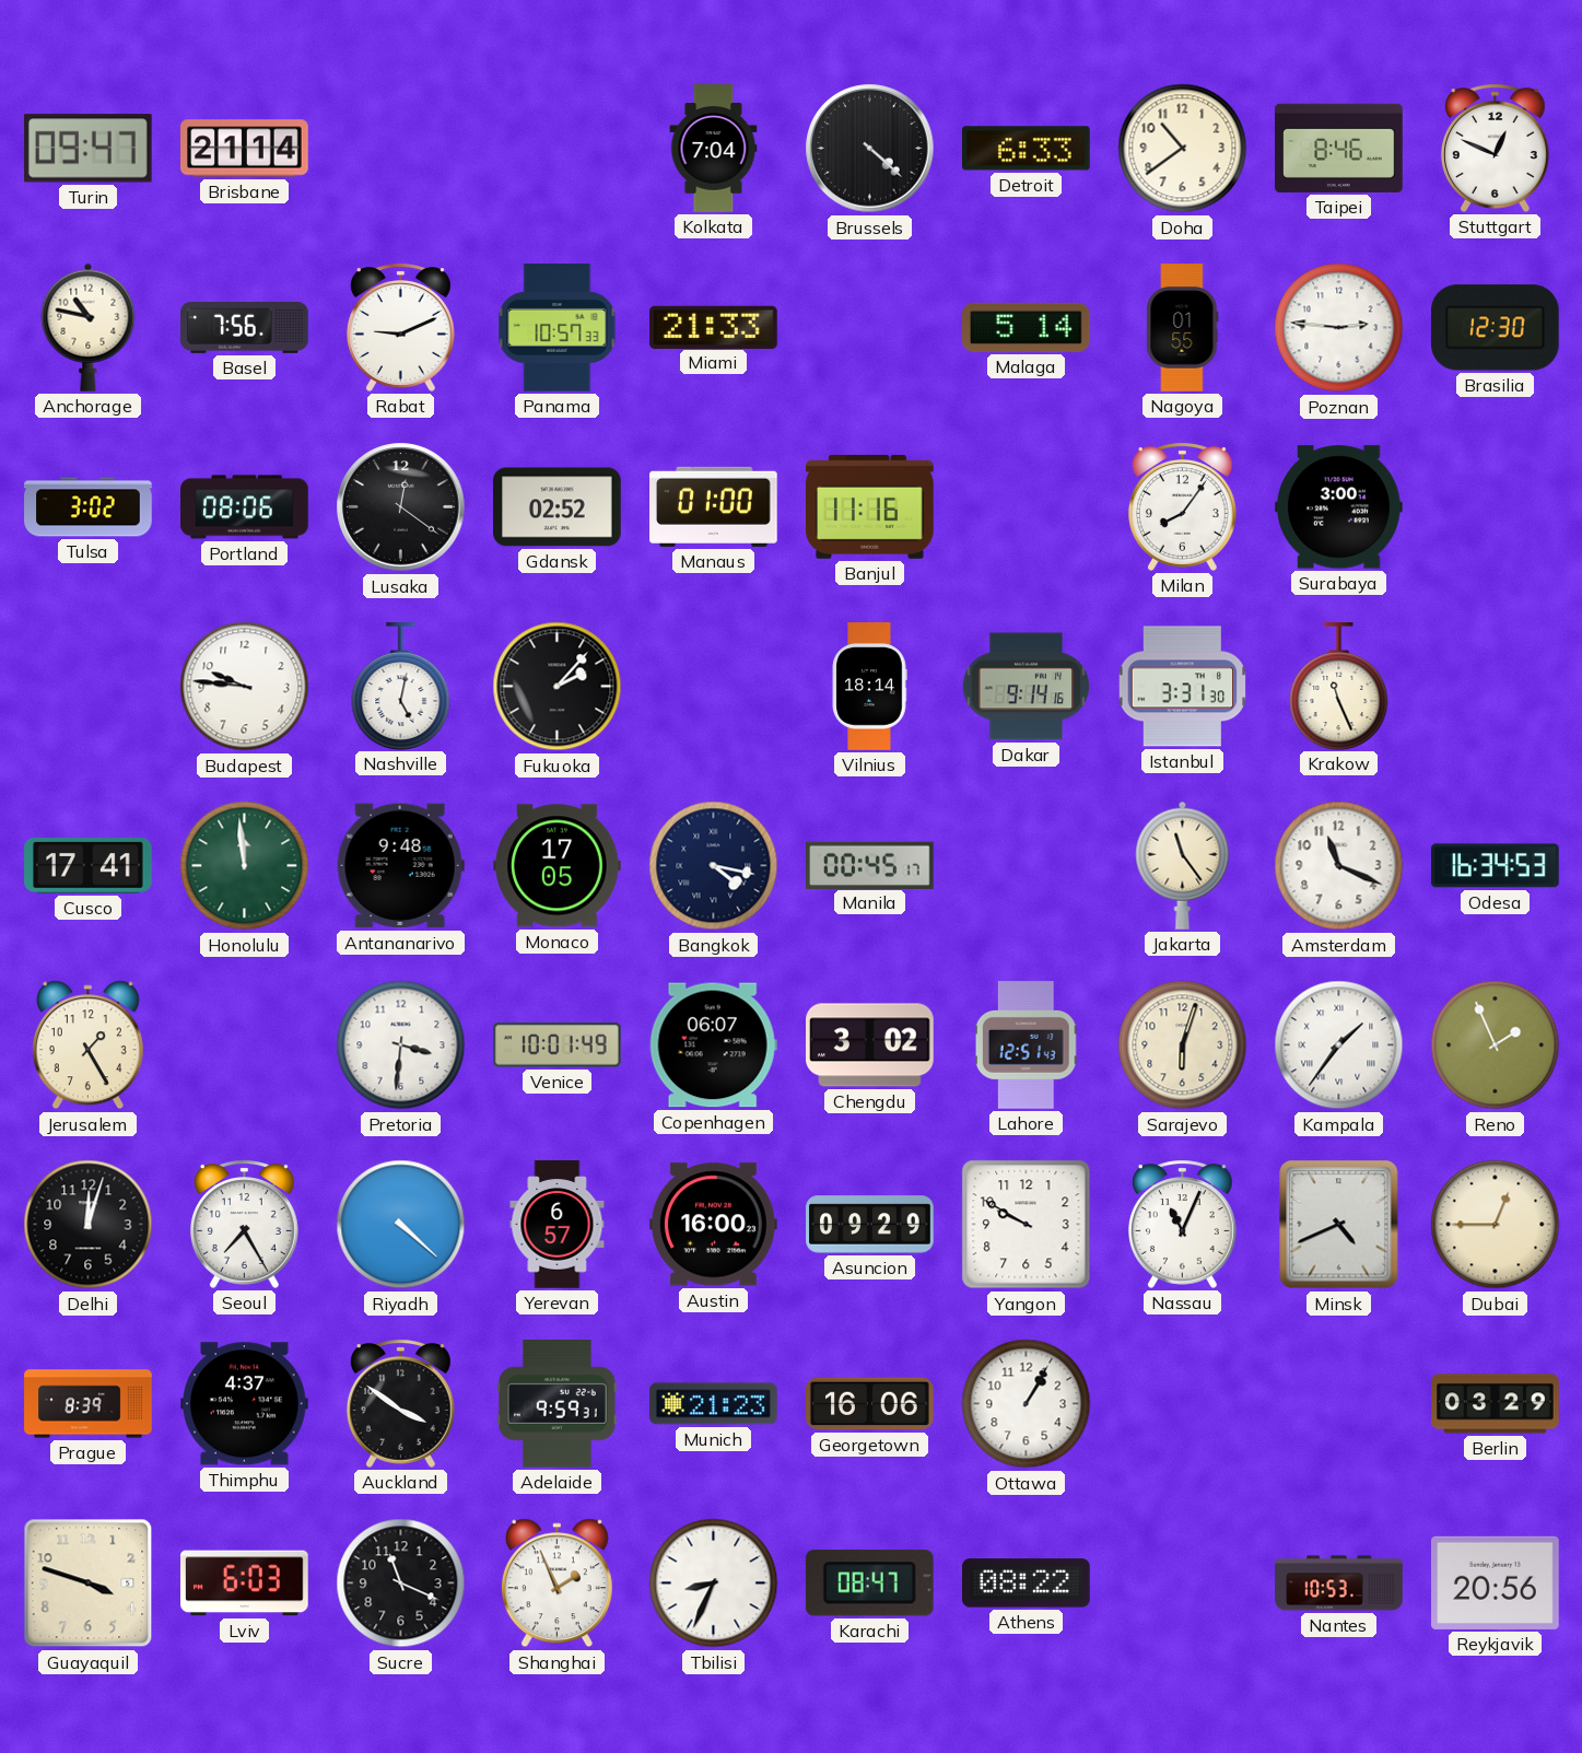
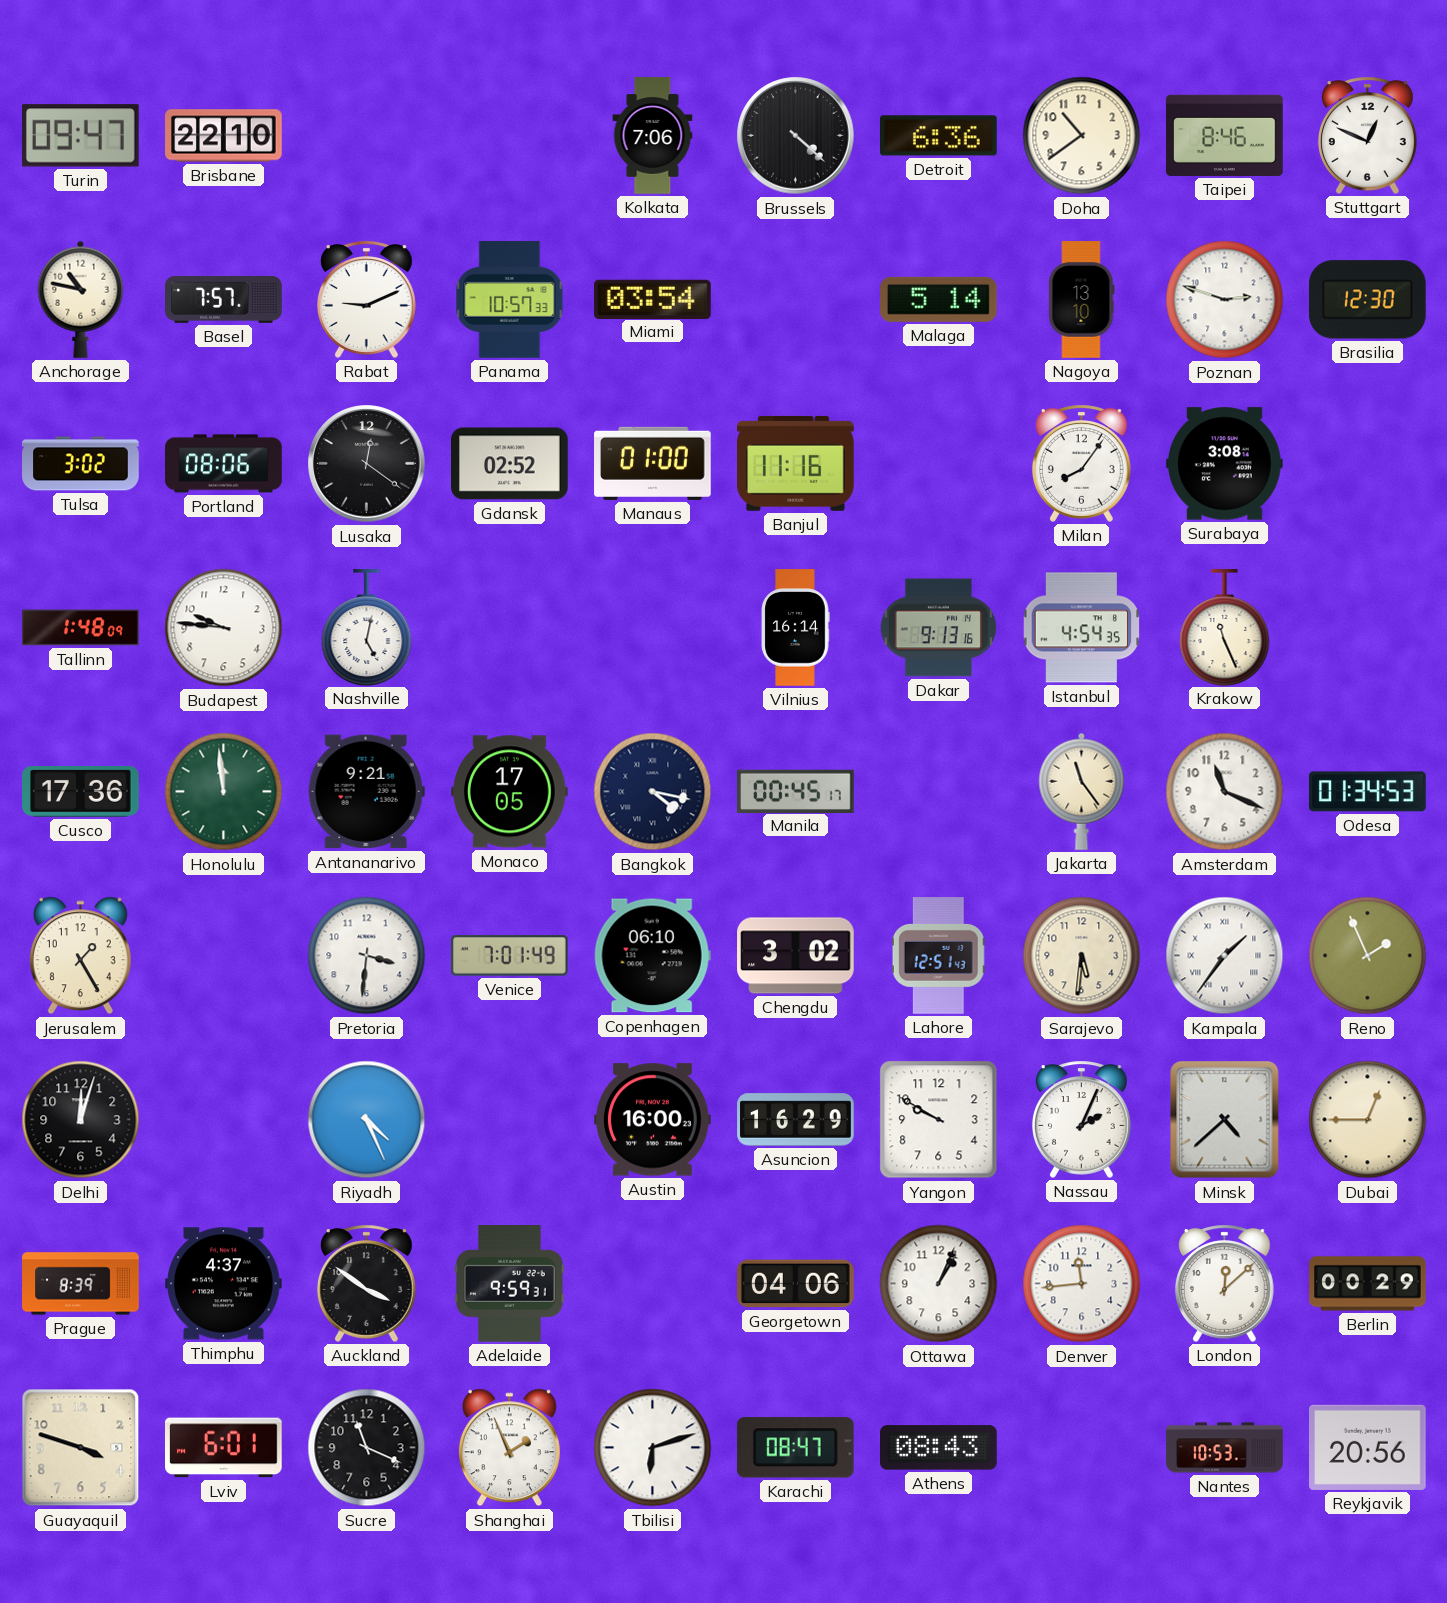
Brisbane: 21:14 -> 22:10
Kolkata: 7:04 -> 7:06
Detroit: 6:33 -> 6:36
Basel: 7:56 -> 7:57
Miami: 21:33 -> 03:54
Nagoya: 01:55 -> 13:10
Poznan: 2:46 -> 2:48
Surabaya: 3:00 -> 3:08
Tallinn: none -> 1:48
Fukuoka: 2:07 -> none
Vilnius: 18:14 -> 16:14
Dakar: 9:14 -> 9:13
Istanbul: 3:31 -> 4:54
Cusco: 17:41 -> 17:36
Antananarivo: 9:48 -> 9:21
Odesa: 16:34 -> 01:34
Venice: 10:01 -> 7:01
Copenhagen: 06:07 -> 06:10
Sarajevo: 6:03 -> 5:31
Seoul: 7:25 -> none
Riyadh: 4:22 -> 4:26
Yerevan: 6:57 -> none
Asuncion: 09:29 -> 16:29
Nassau: 11:04 -> 2:04
Minsk: 4:41 -> 4:38
Munich: 21:23 -> none
Georgetown: 16:06 -> 04:06
Ottawa: 1:05 -> 1:04
Denver: none -> 11:44
London: none -> 12:08
Berlin: 03:29 -> 00:29
Lviv: 6:03 -> 6:01
Tbilisi: 8:34 -> 6:12
Athens: 08:22 -> 08:43
